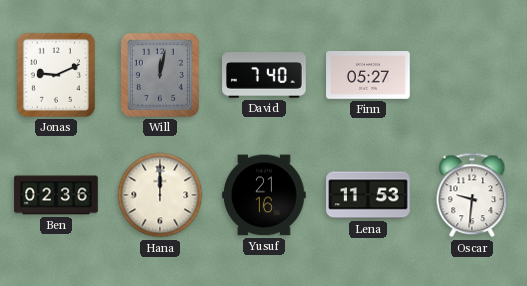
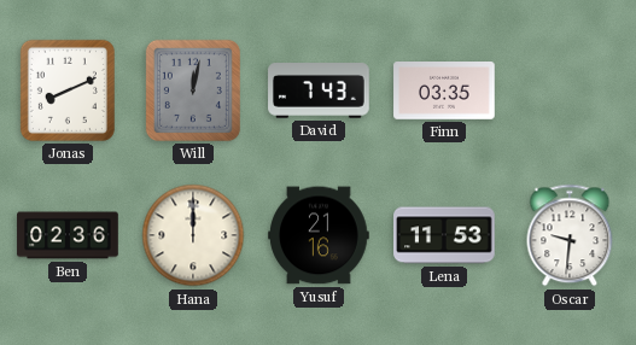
Jonas: 9:11 -> 8:11
David: 7:40 -> 7:43
Finn: 05:27 -> 03:35
